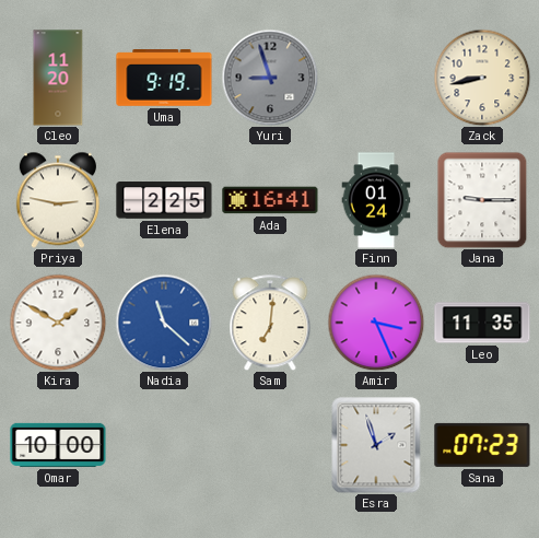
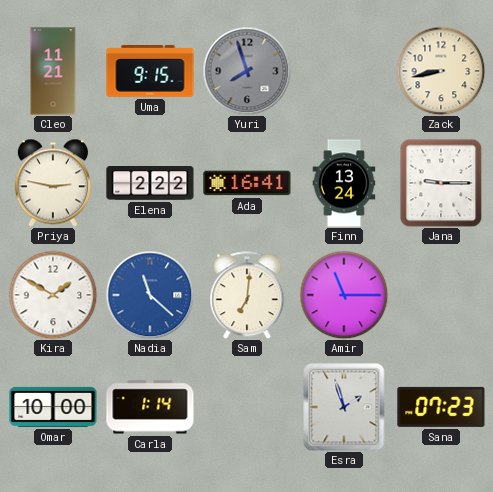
Cleo: 11:20 -> 11:21
Uma: 9:19 -> 9:15
Yuri: 8:57 -> 7:57
Elena: 2:25 -> 2:22
Finn: 01:24 -> 13:24
Amir: 3:26 -> 11:15
Leo: 11:35 -> none
Carla: none -> 1:14
